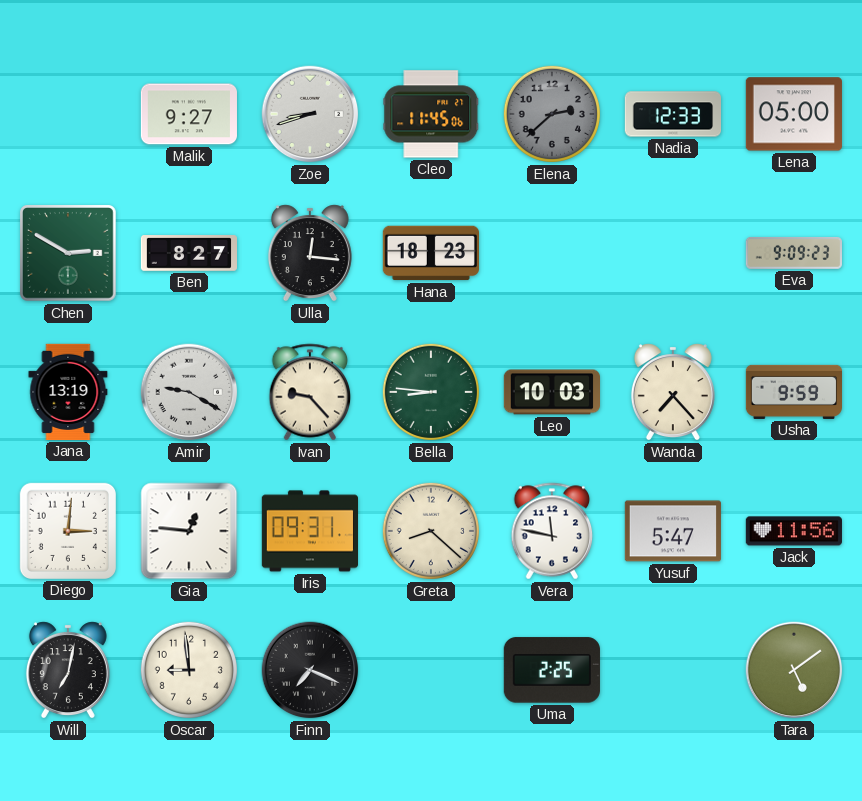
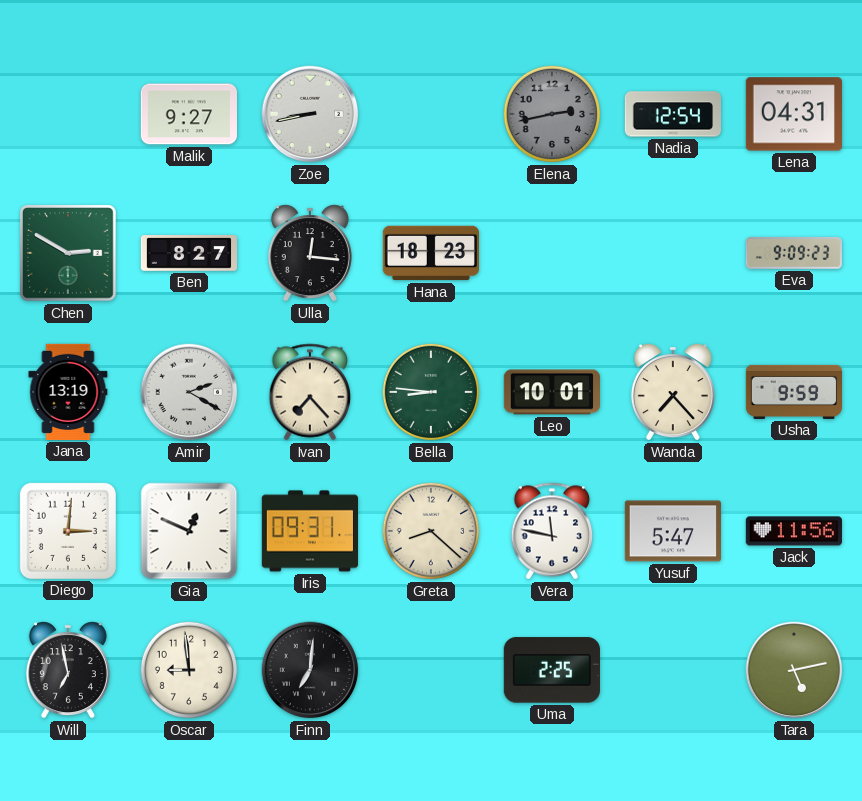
Zoe: 8:42 -> 8:43
Cleo: 11:45 -> none
Elena: 2:38 -> 2:43
Nadia: 12:33 -> 12:54
Lena: 05:00 -> 04:31
Amir: 9:20 -> 2:20
Ivan: 9:23 -> 7:23
Leo: 10:03 -> 10:01
Gia: 12:46 -> 12:49
Will: 7:02 -> 6:58
Finn: 7:19 -> 7:01
Tara: 5:09 -> 5:13
